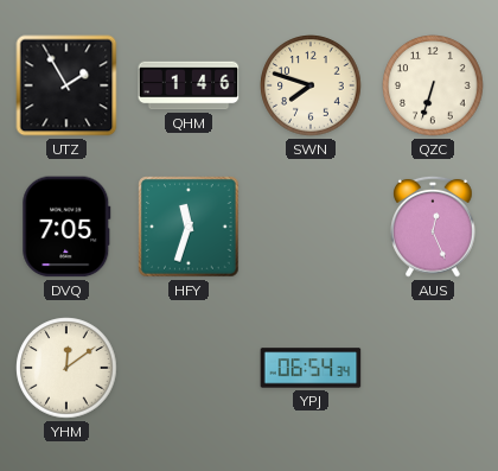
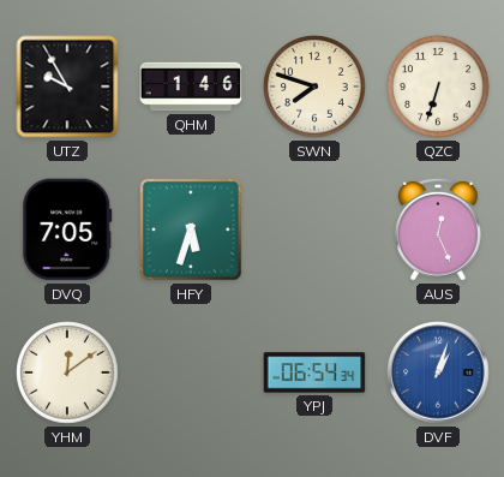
UTZ: 1:55 -> 9:55
HFY: 11:33 -> 5:33
DVF: none -> 1:03
